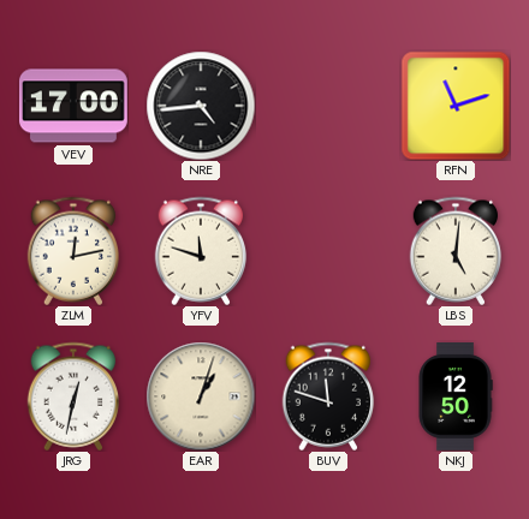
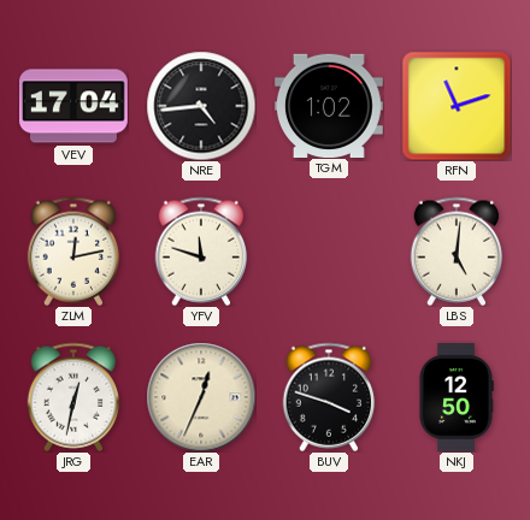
VEV: 17:00 -> 17:04
TGM: none -> 1:02
EAR: 1:03 -> 12:34
BUV: 11:48 -> 3:48
